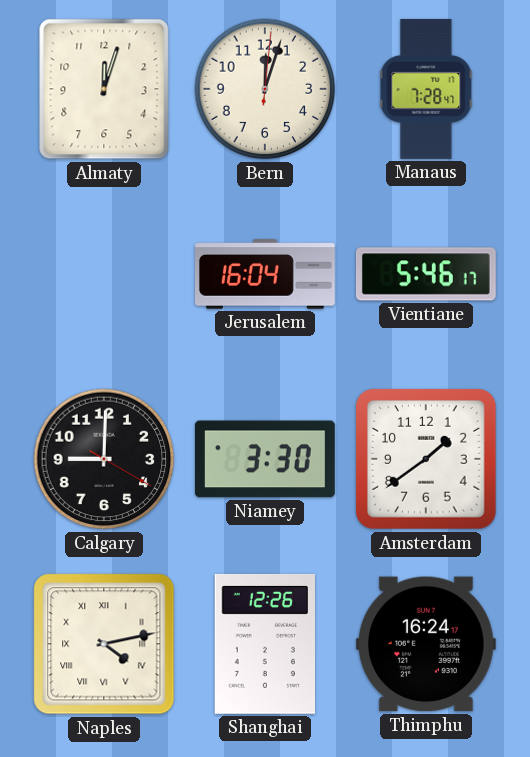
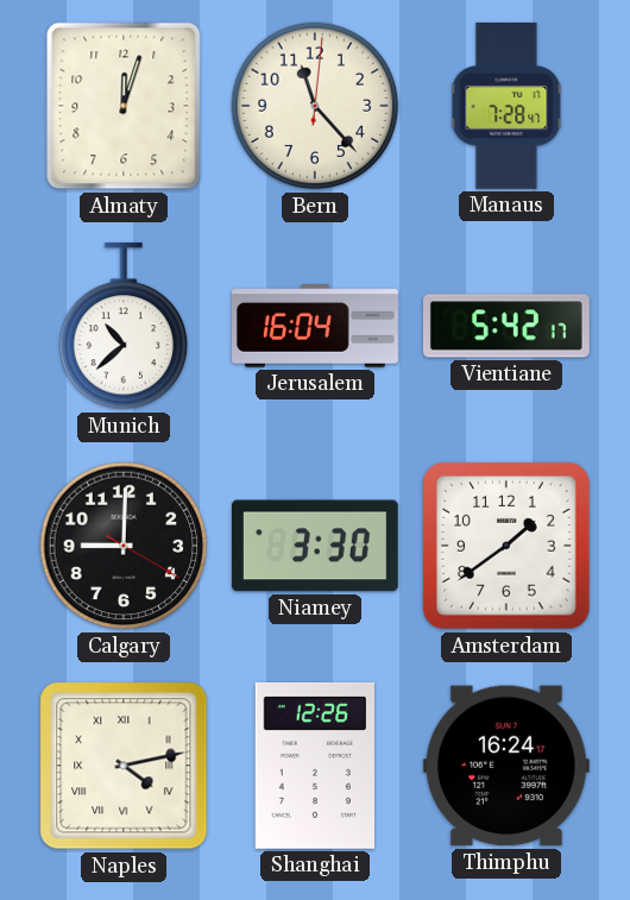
Bern: 12:03 -> 11:23
Munich: none -> 10:38
Vientiane: 5:46 -> 5:42
